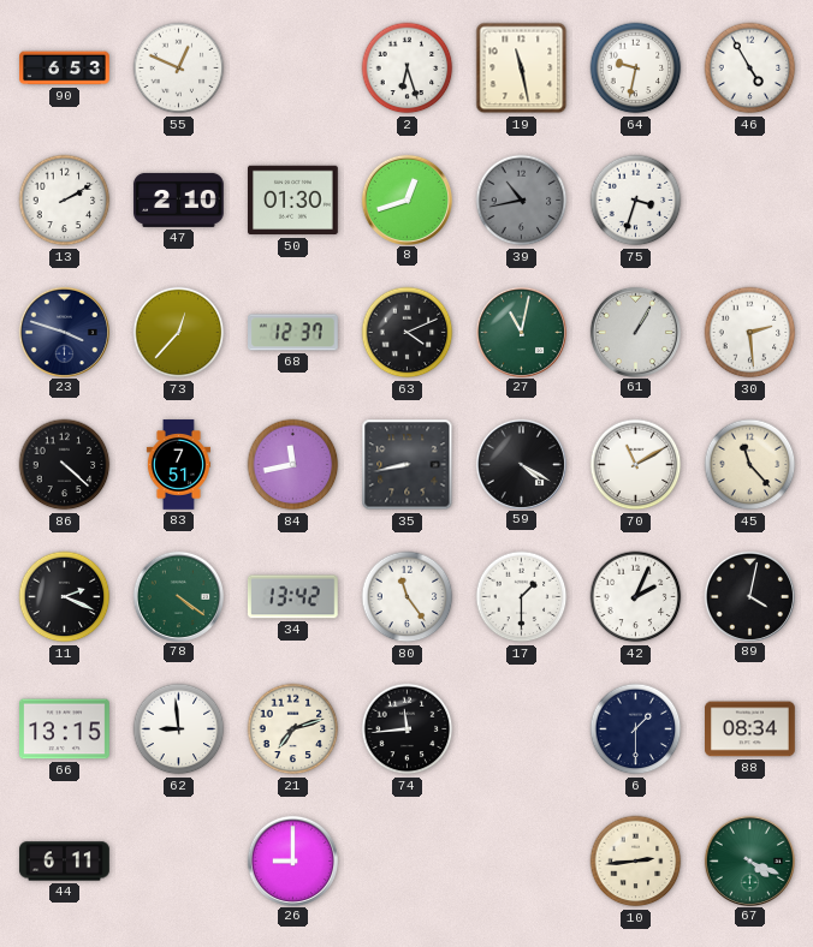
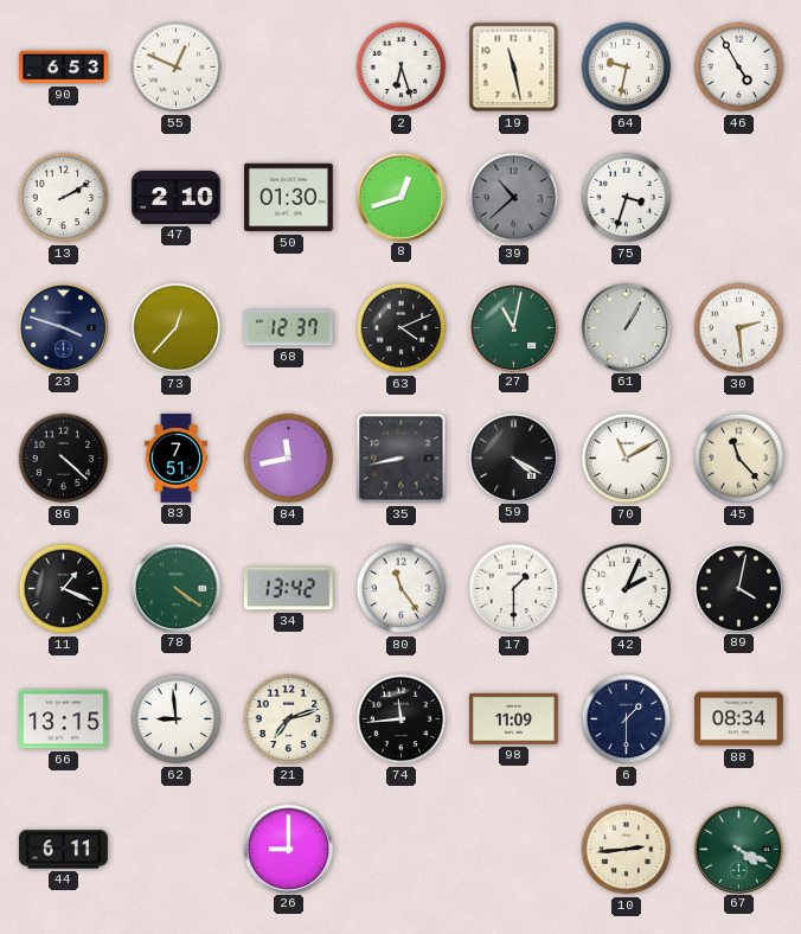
39: 10:43 -> 10:38
11: 2:19 -> 1:19
98: none -> 11:09
